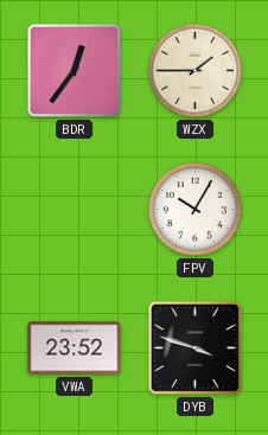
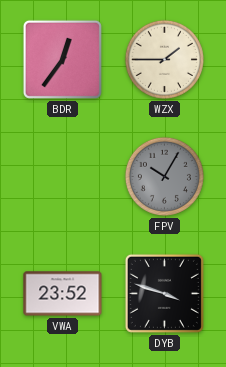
FPV dial: white -> grey
